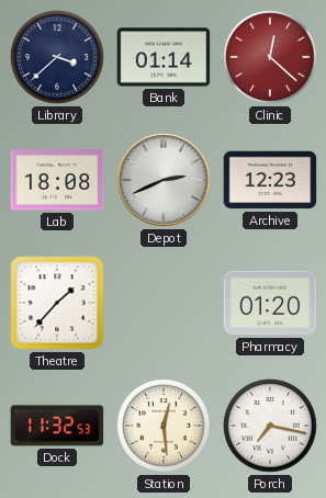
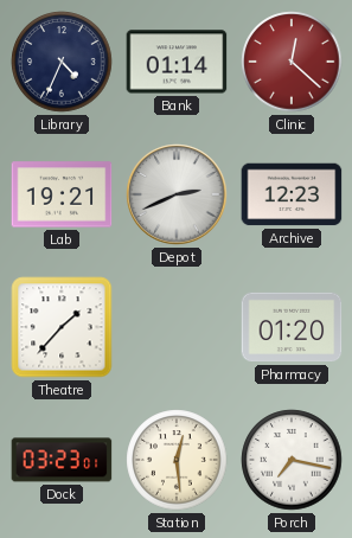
Library: 3:38 -> 4:34
Lab: 18:08 -> 19:21
Dock: 11:32 -> 03:23
